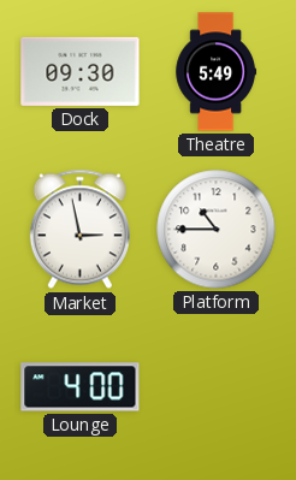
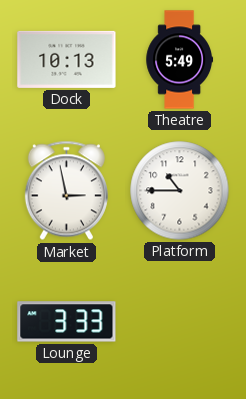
Dock: 09:30 -> 10:13
Lounge: 4:00 -> 3:33
